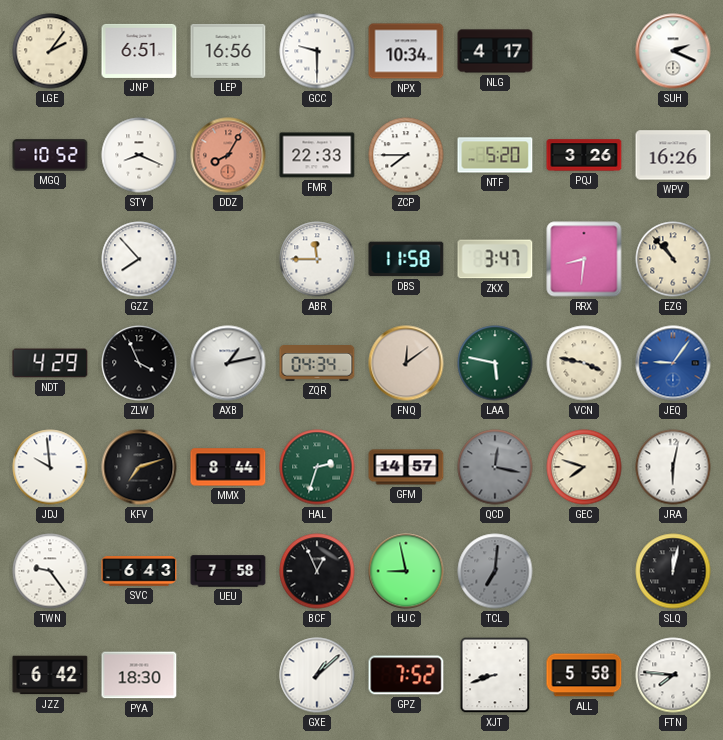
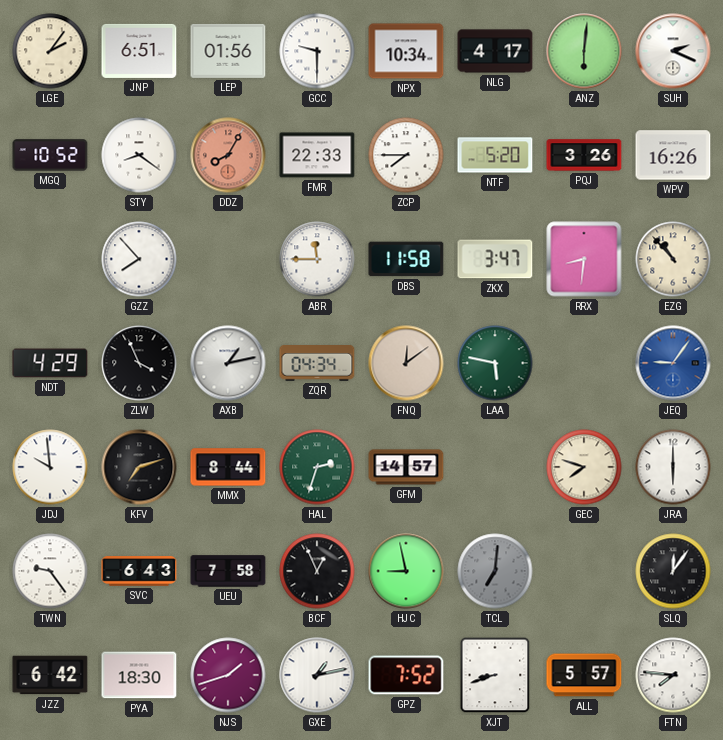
LEP: 16:56 -> 01:56
ANZ: none -> 6:01
STY: 8:19 -> 8:21
VCN: 3:47 -> none
QCD: 12:17 -> none
JRA: 6:02 -> 6:00
SLQ: 12:02 -> 12:06
NJS: none -> 1:42
GXE: 1:08 -> 1:13
ALL: 5:58 -> 5:57
